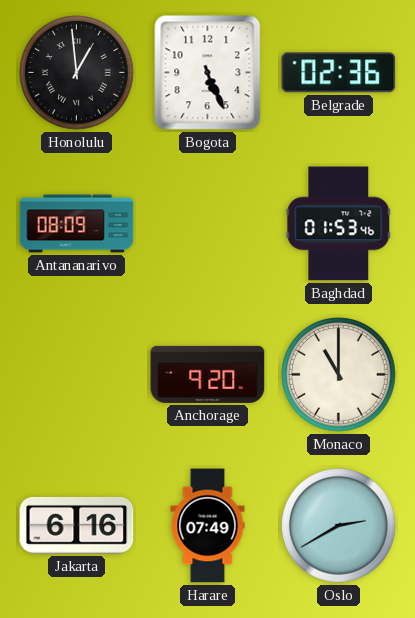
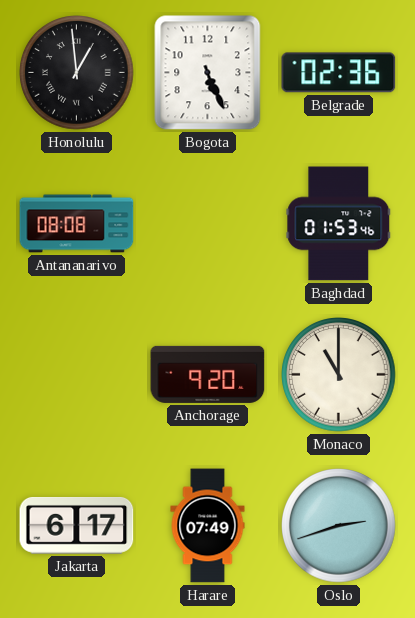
Antananarivo: 08:09 -> 08:08
Jakarta: 6:16 -> 6:17
Oslo: 2:40 -> 2:42
